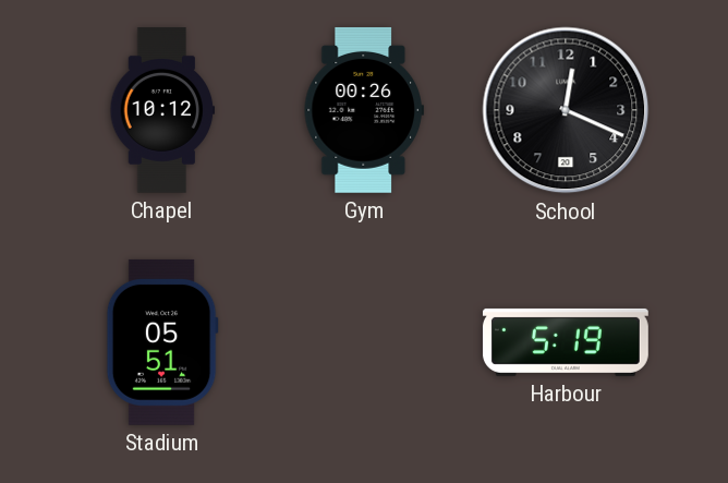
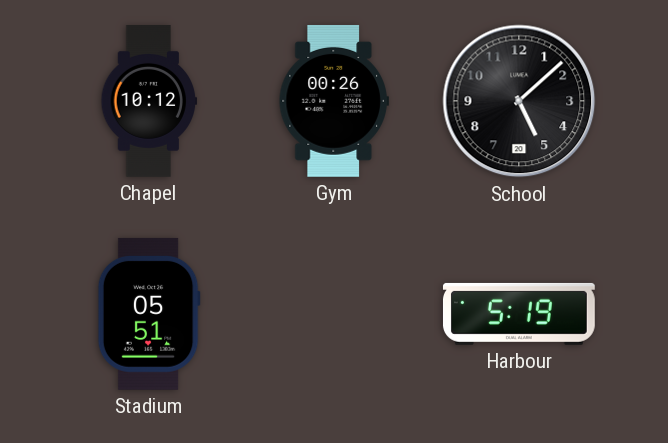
School: 12:19 -> 5:08
